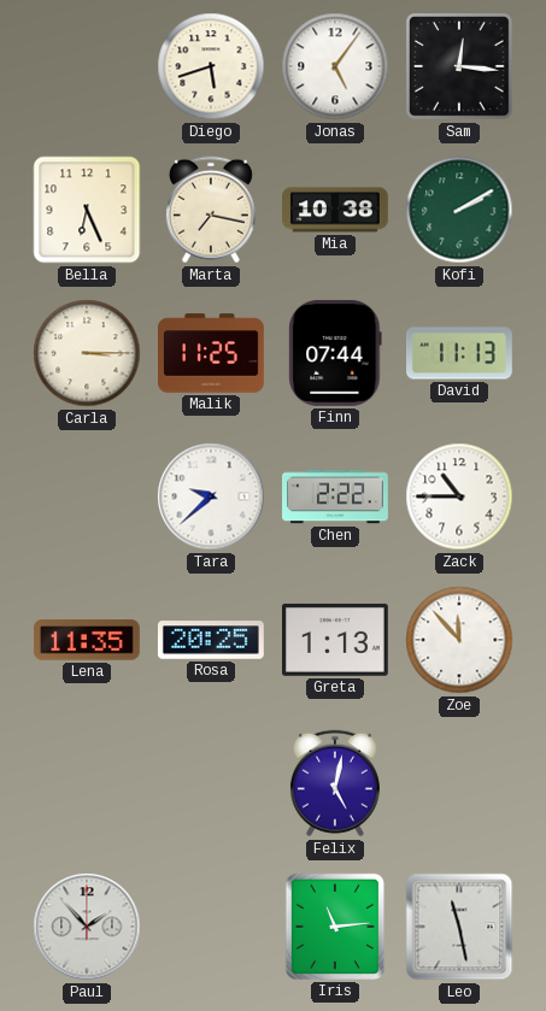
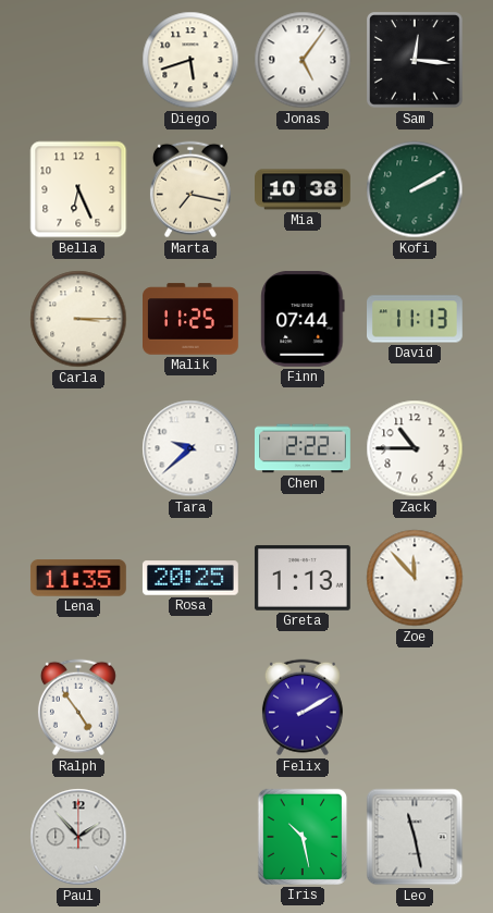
Ralph: none -> 4:54
Felix: 5:02 -> 2:10
Iris: 11:14 -> 10:28
